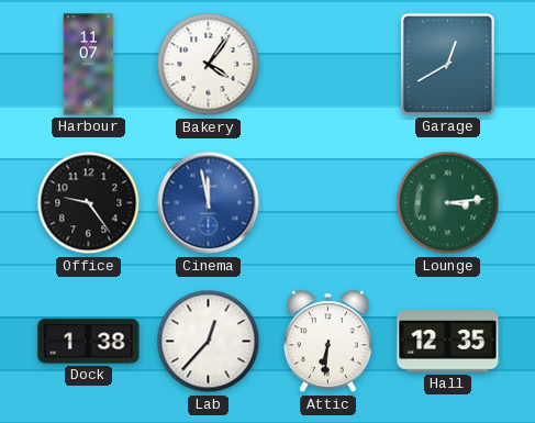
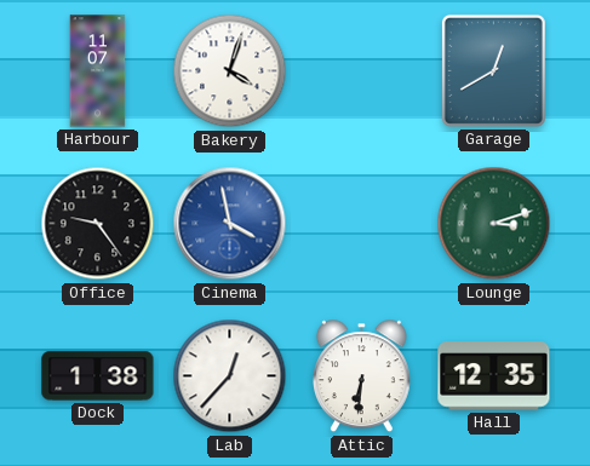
Bakery: 4:06 -> 4:03
Cinema: 11:58 -> 3:58
Lounge: 3:14 -> 3:12
